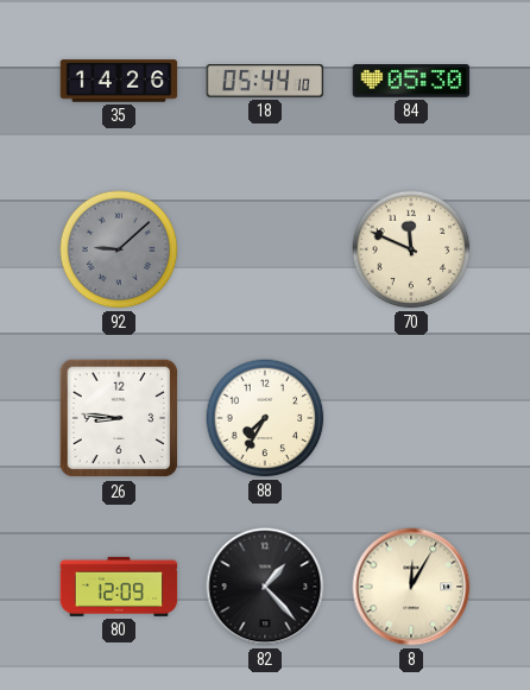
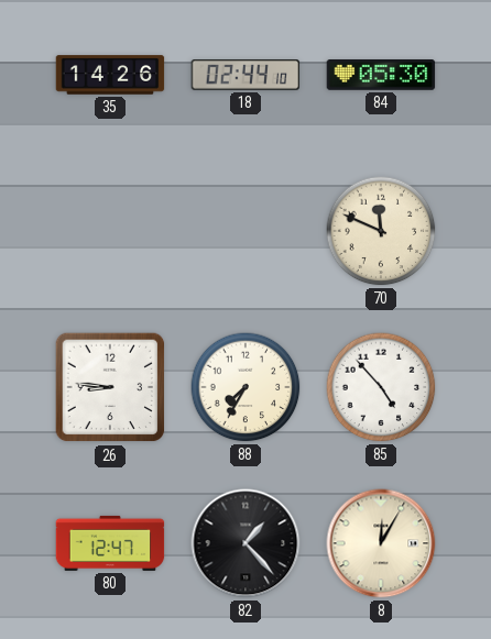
18: 05:44 -> 02:44
92: 9:08 -> none
85: none -> 4:53
80: 12:09 -> 12:47
